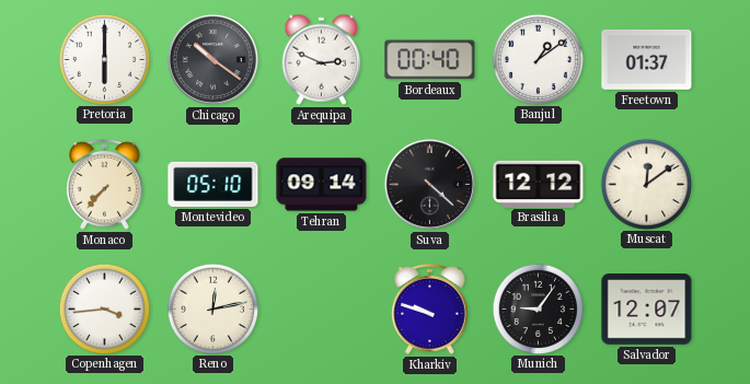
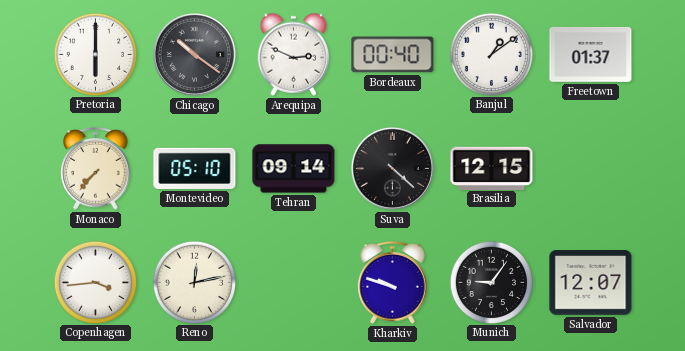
Brasilia: 12:12 -> 12:15
Muscat: 12:09 -> none
